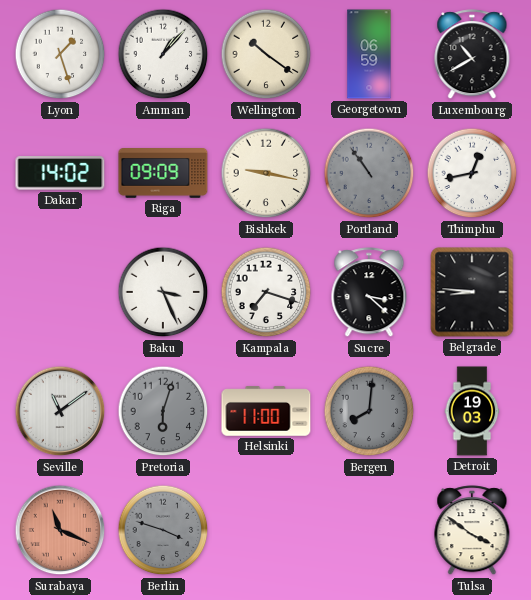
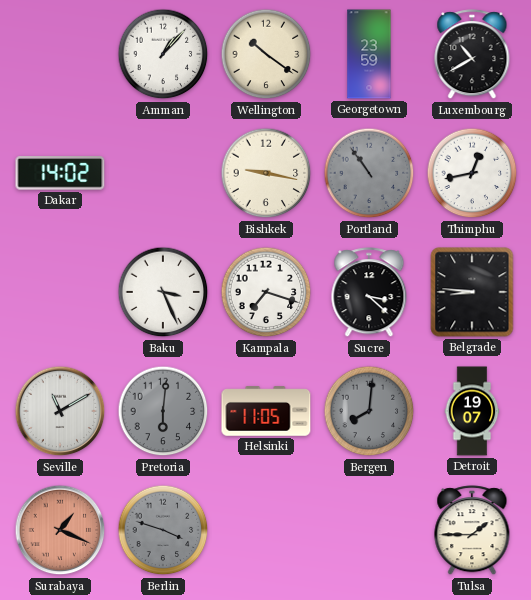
Lyon: 1:27 -> none
Georgetown: 06:59 -> 23:59
Riga: 09:09 -> none
Seville: 11:09 -> 11:10
Pretoria: 6:03 -> 6:01
Helsinki: 11:00 -> 11:05
Detroit: 19:03 -> 19:07
Surabaya: 11:19 -> 1:19
Tulsa: 3:51 -> 1:45
